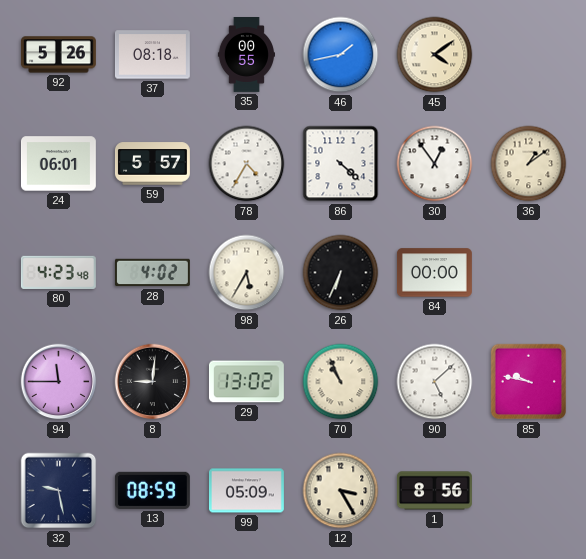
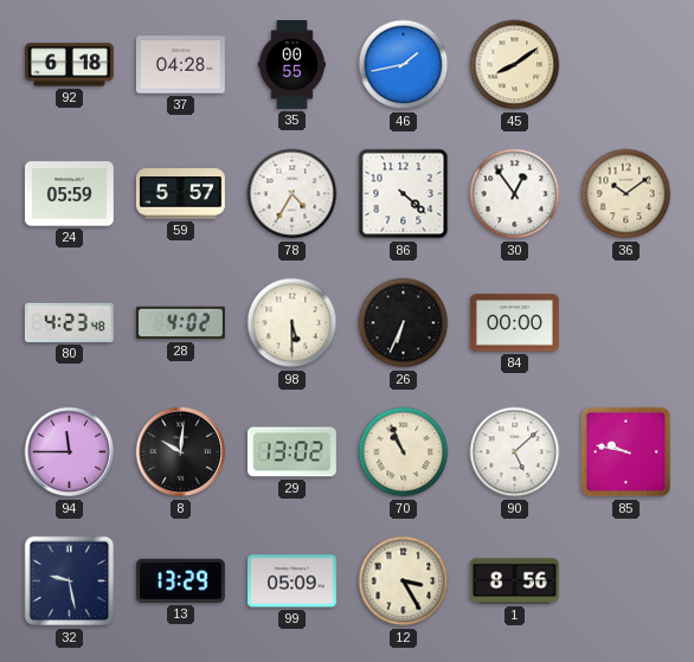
92: 5:26 -> 6:18
37: 08:18 -> 04:28
45: 4:09 -> 8:09
24: 06:01 -> 05:59
36: 1:09 -> 10:09
98: 5:35 -> 5:30
8: 9:01 -> 10:01
13: 08:59 -> 13:29
